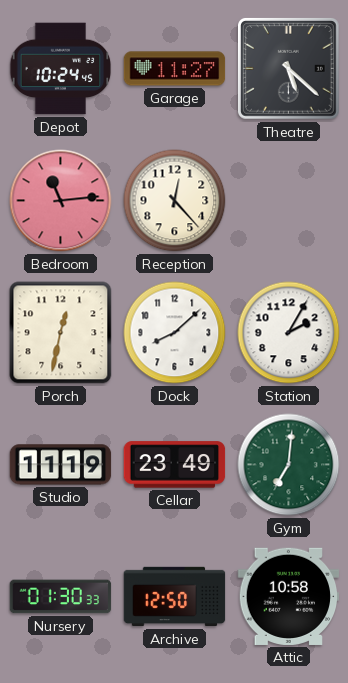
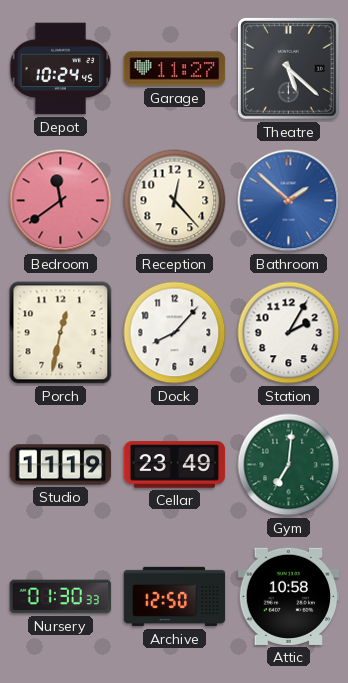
Bedroom: 11:14 -> 11:39
Bathroom: none -> 1:52
Dock: 8:08 -> 8:07
